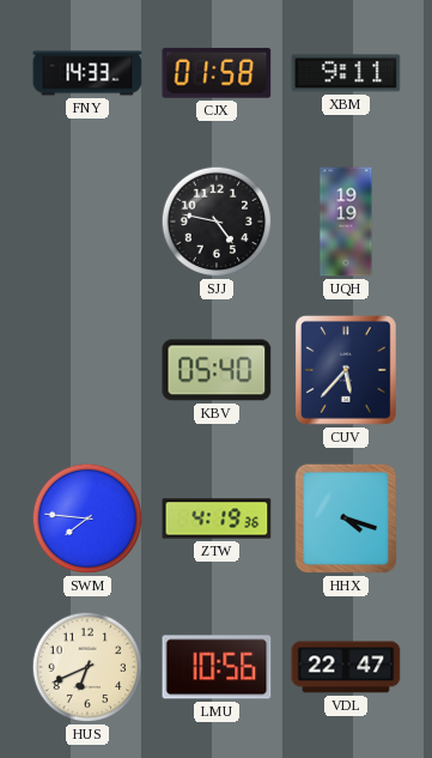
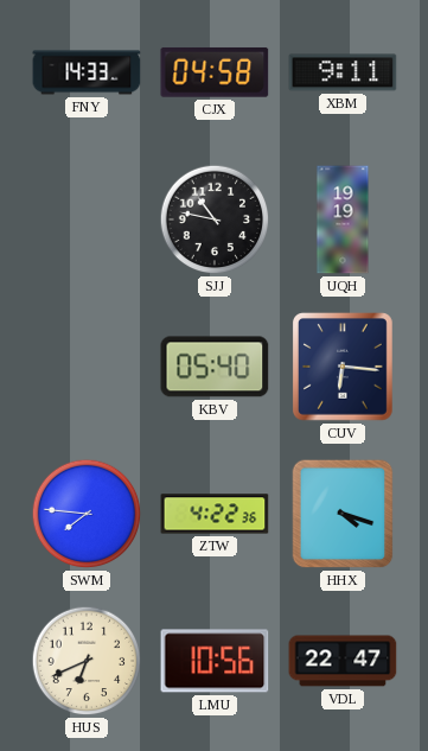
CJX: 01:58 -> 04:58
SJJ: 4:47 -> 10:47
CUV: 5:37 -> 6:16
ZTW: 4:19 -> 4:22
